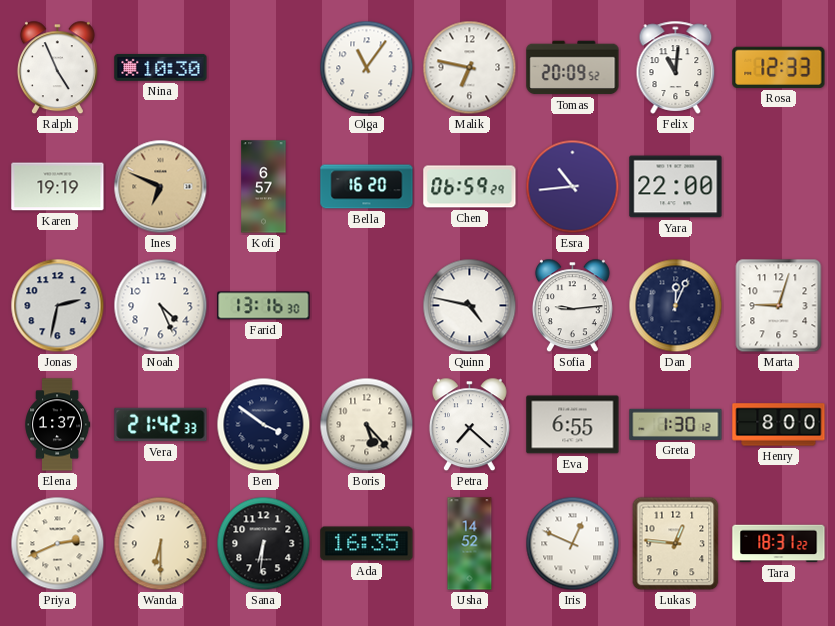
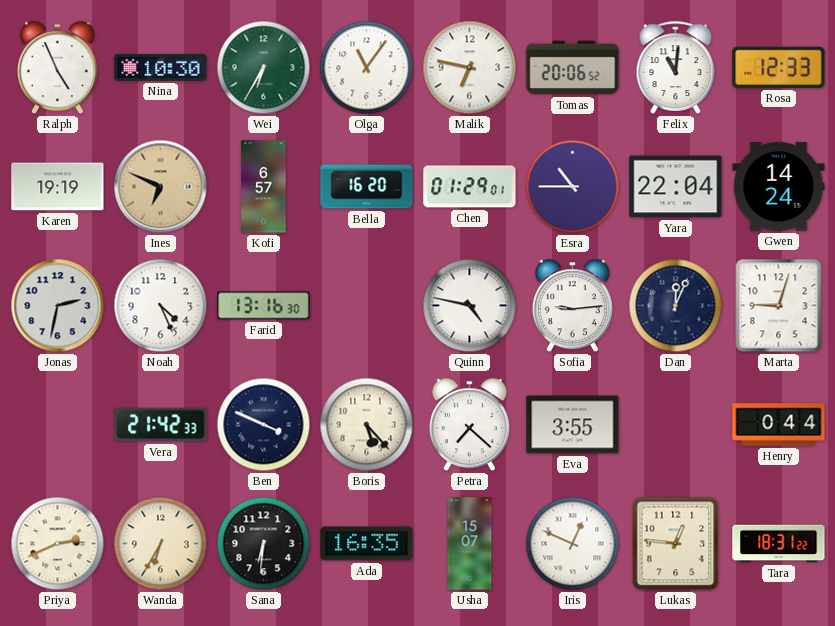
Wei: none -> 6:35
Tomas: 20:09 -> 20:06
Chen: 06:59 -> 01:29
Esra: 10:44 -> 10:45
Yara: 22:00 -> 22:04
Gwen: none -> 14:24
Elena: 1:37 -> none
Ben: 3:51 -> 3:49
Eva: 6:55 -> 3:55
Greta: 1:30 -> none
Henry: 8:00 -> 0:44
Wanda: 6:30 -> 6:35
Usha: 14:52 -> 15:07
